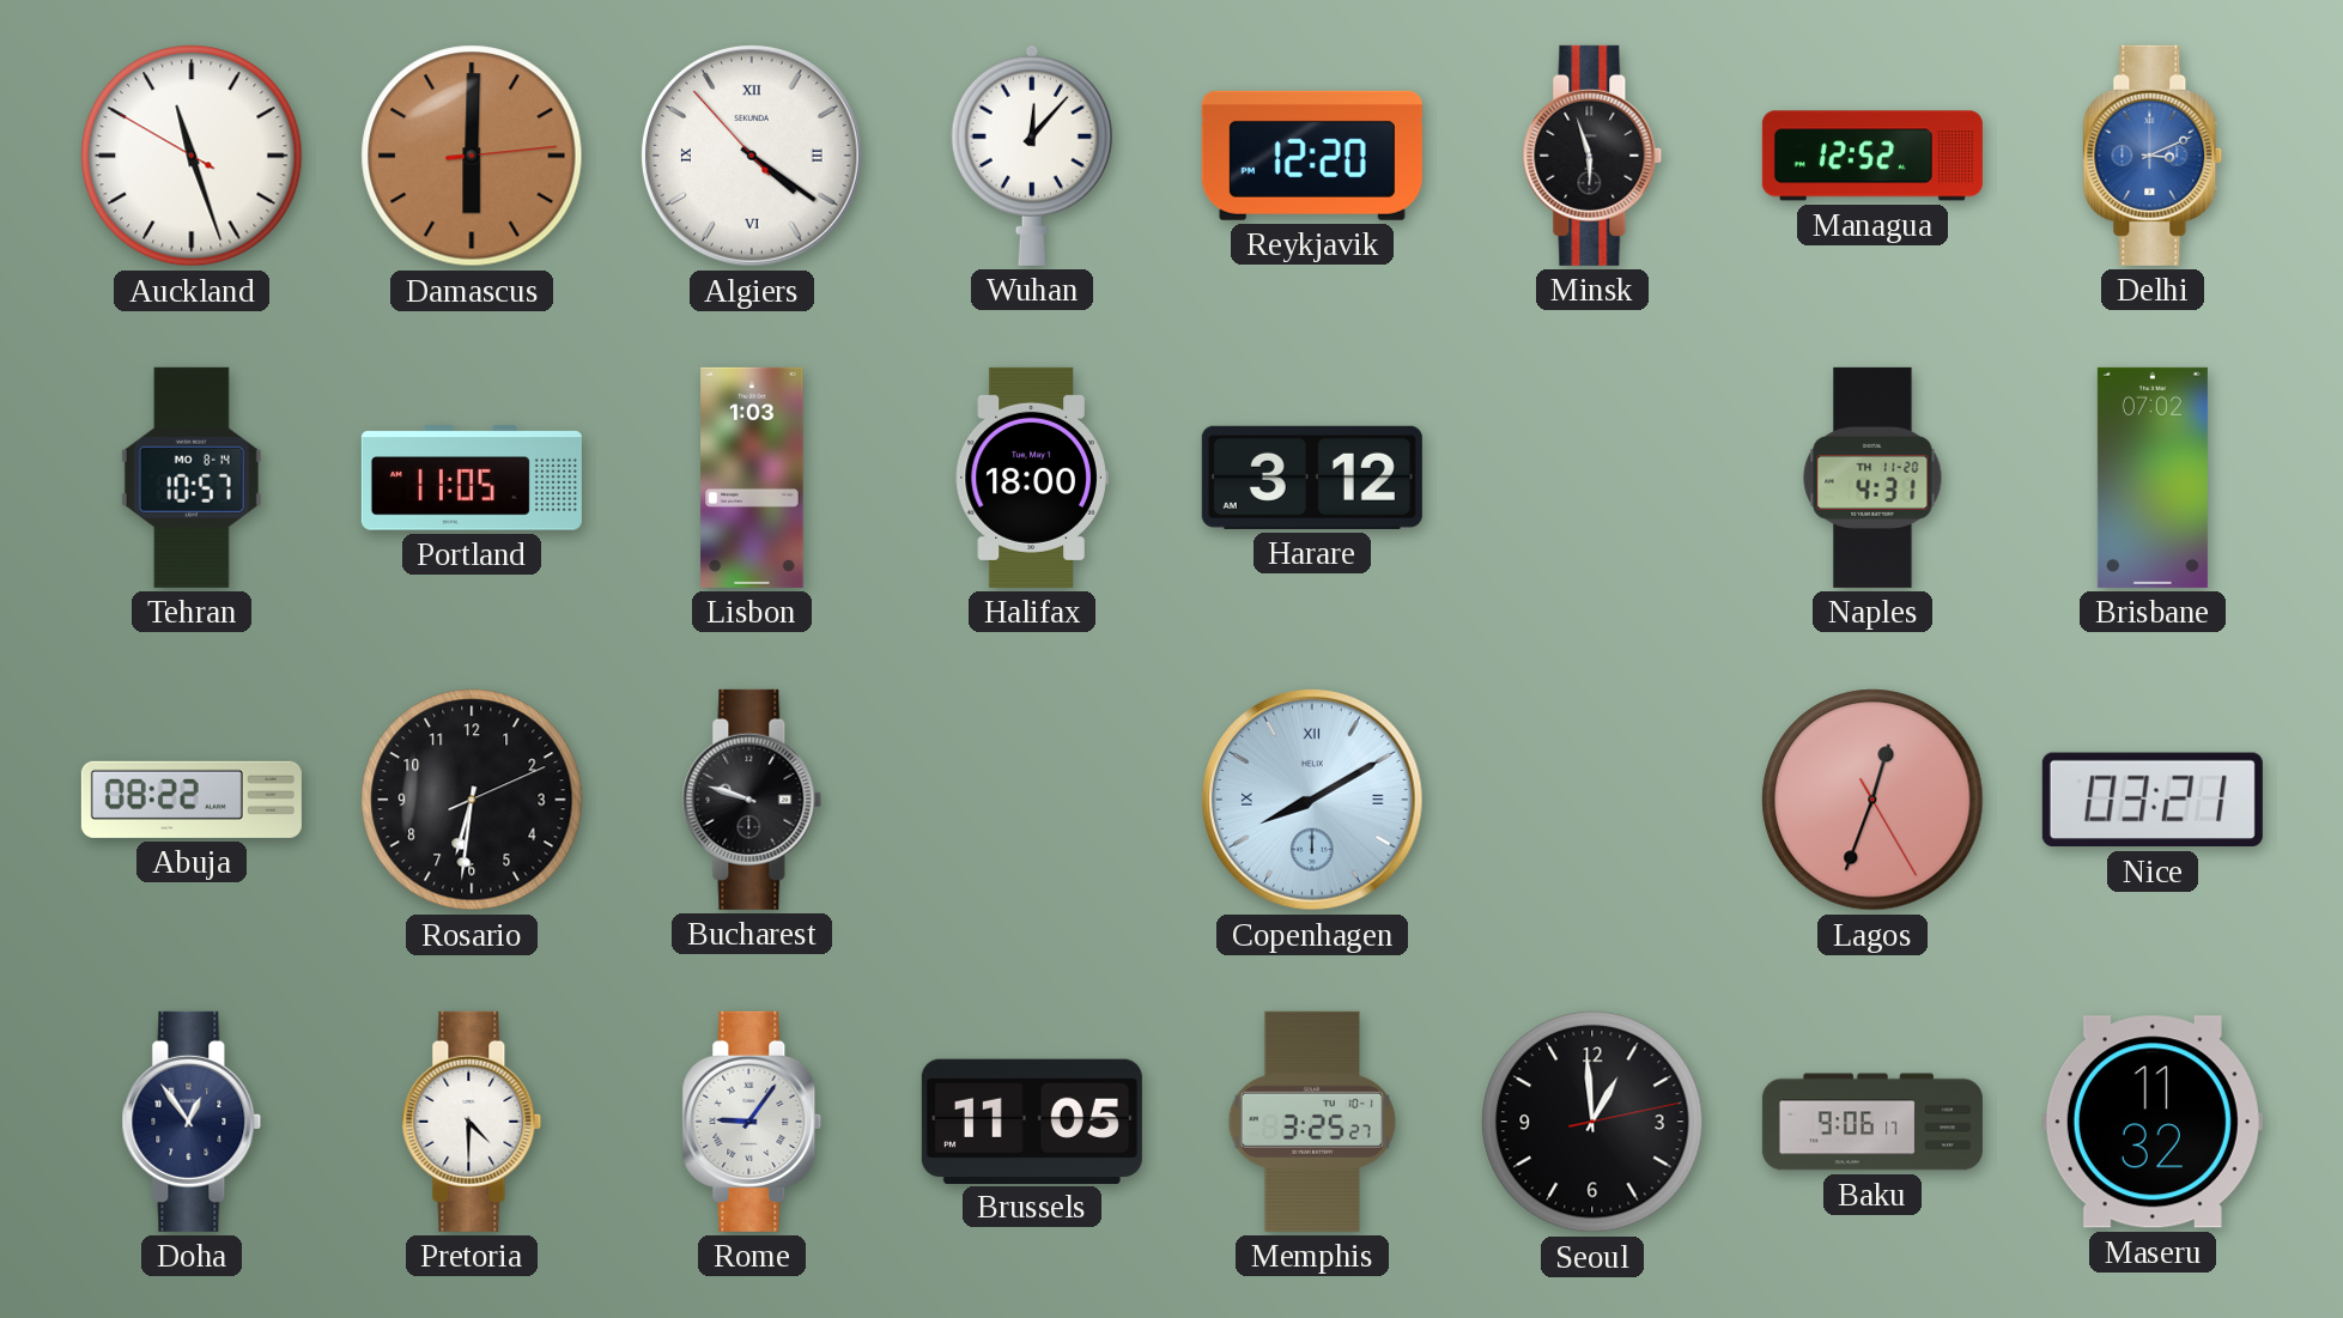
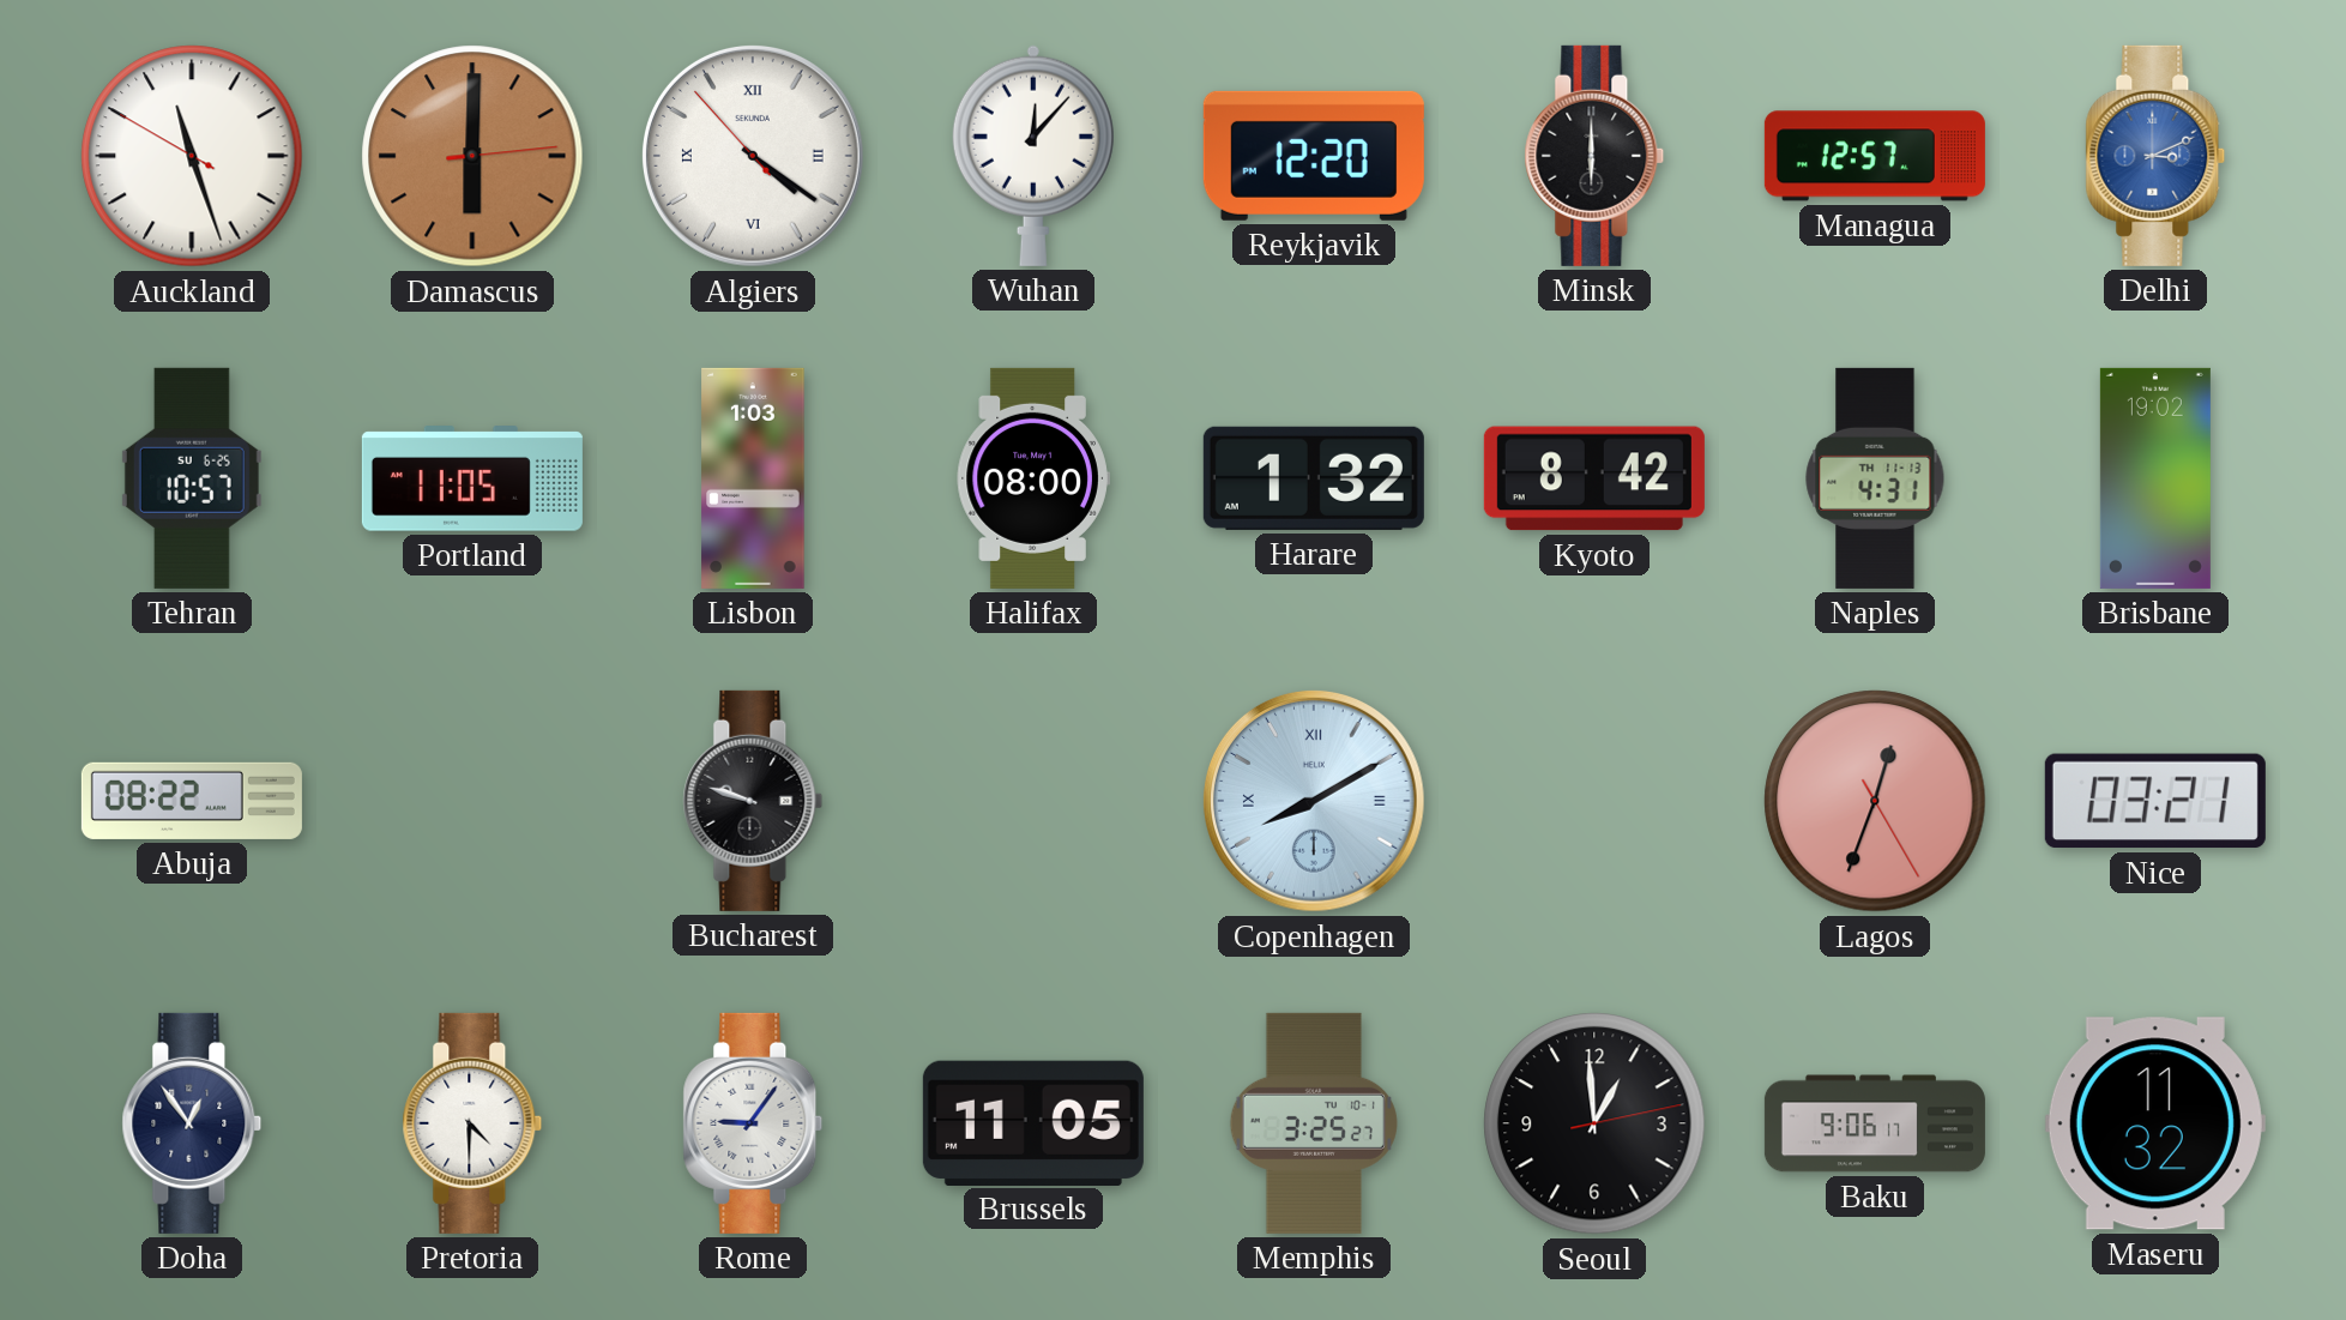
Minsk: 5:57 -> 6:00
Managua: 12:52 -> 12:57
Tehran date: MO 8-14 -> SU 6-25
Halifax: 18:00 -> 08:00
Harare: 3:12 -> 1:32
Kyoto: none -> 8:42
Naples date: TH 11-20 -> TH 11-13
Brisbane: 07:02 -> 19:02
Rosario: 6:31 -> none
